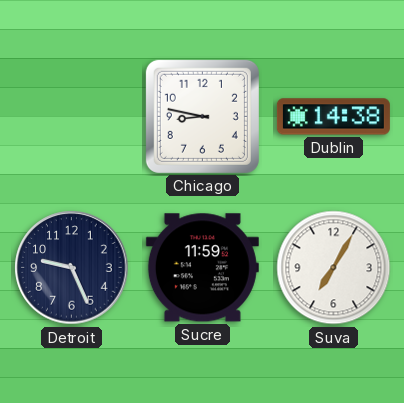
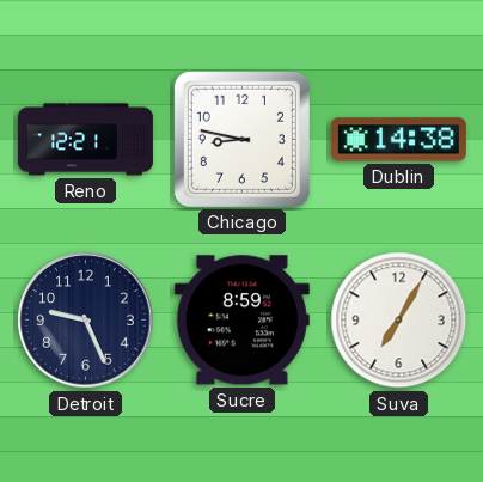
Reno: none -> 12:21
Sucre: 11:59 -> 8:59
